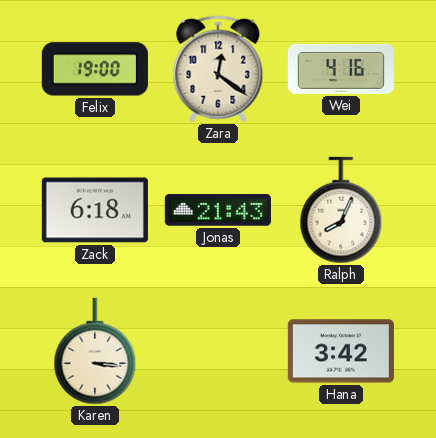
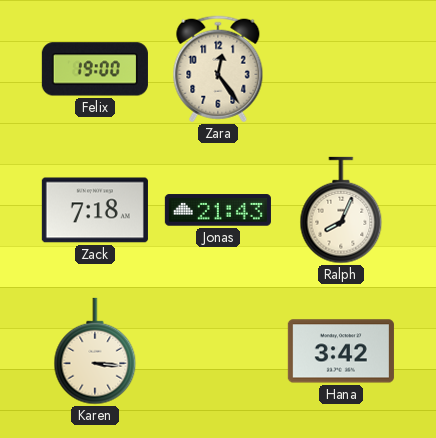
Zara: 12:21 -> 12:24
Wei: 4:16 -> none
Zack: 6:18 -> 7:18
